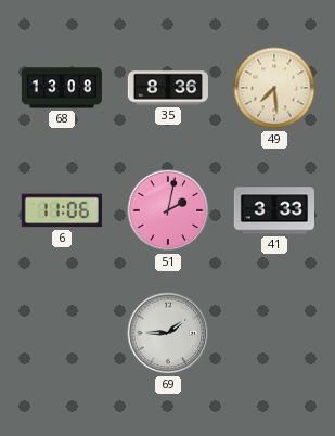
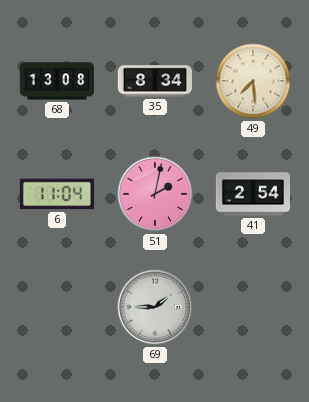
35: 8:36 -> 8:34
6: 11:06 -> 11:04
41: 3:33 -> 2:54
